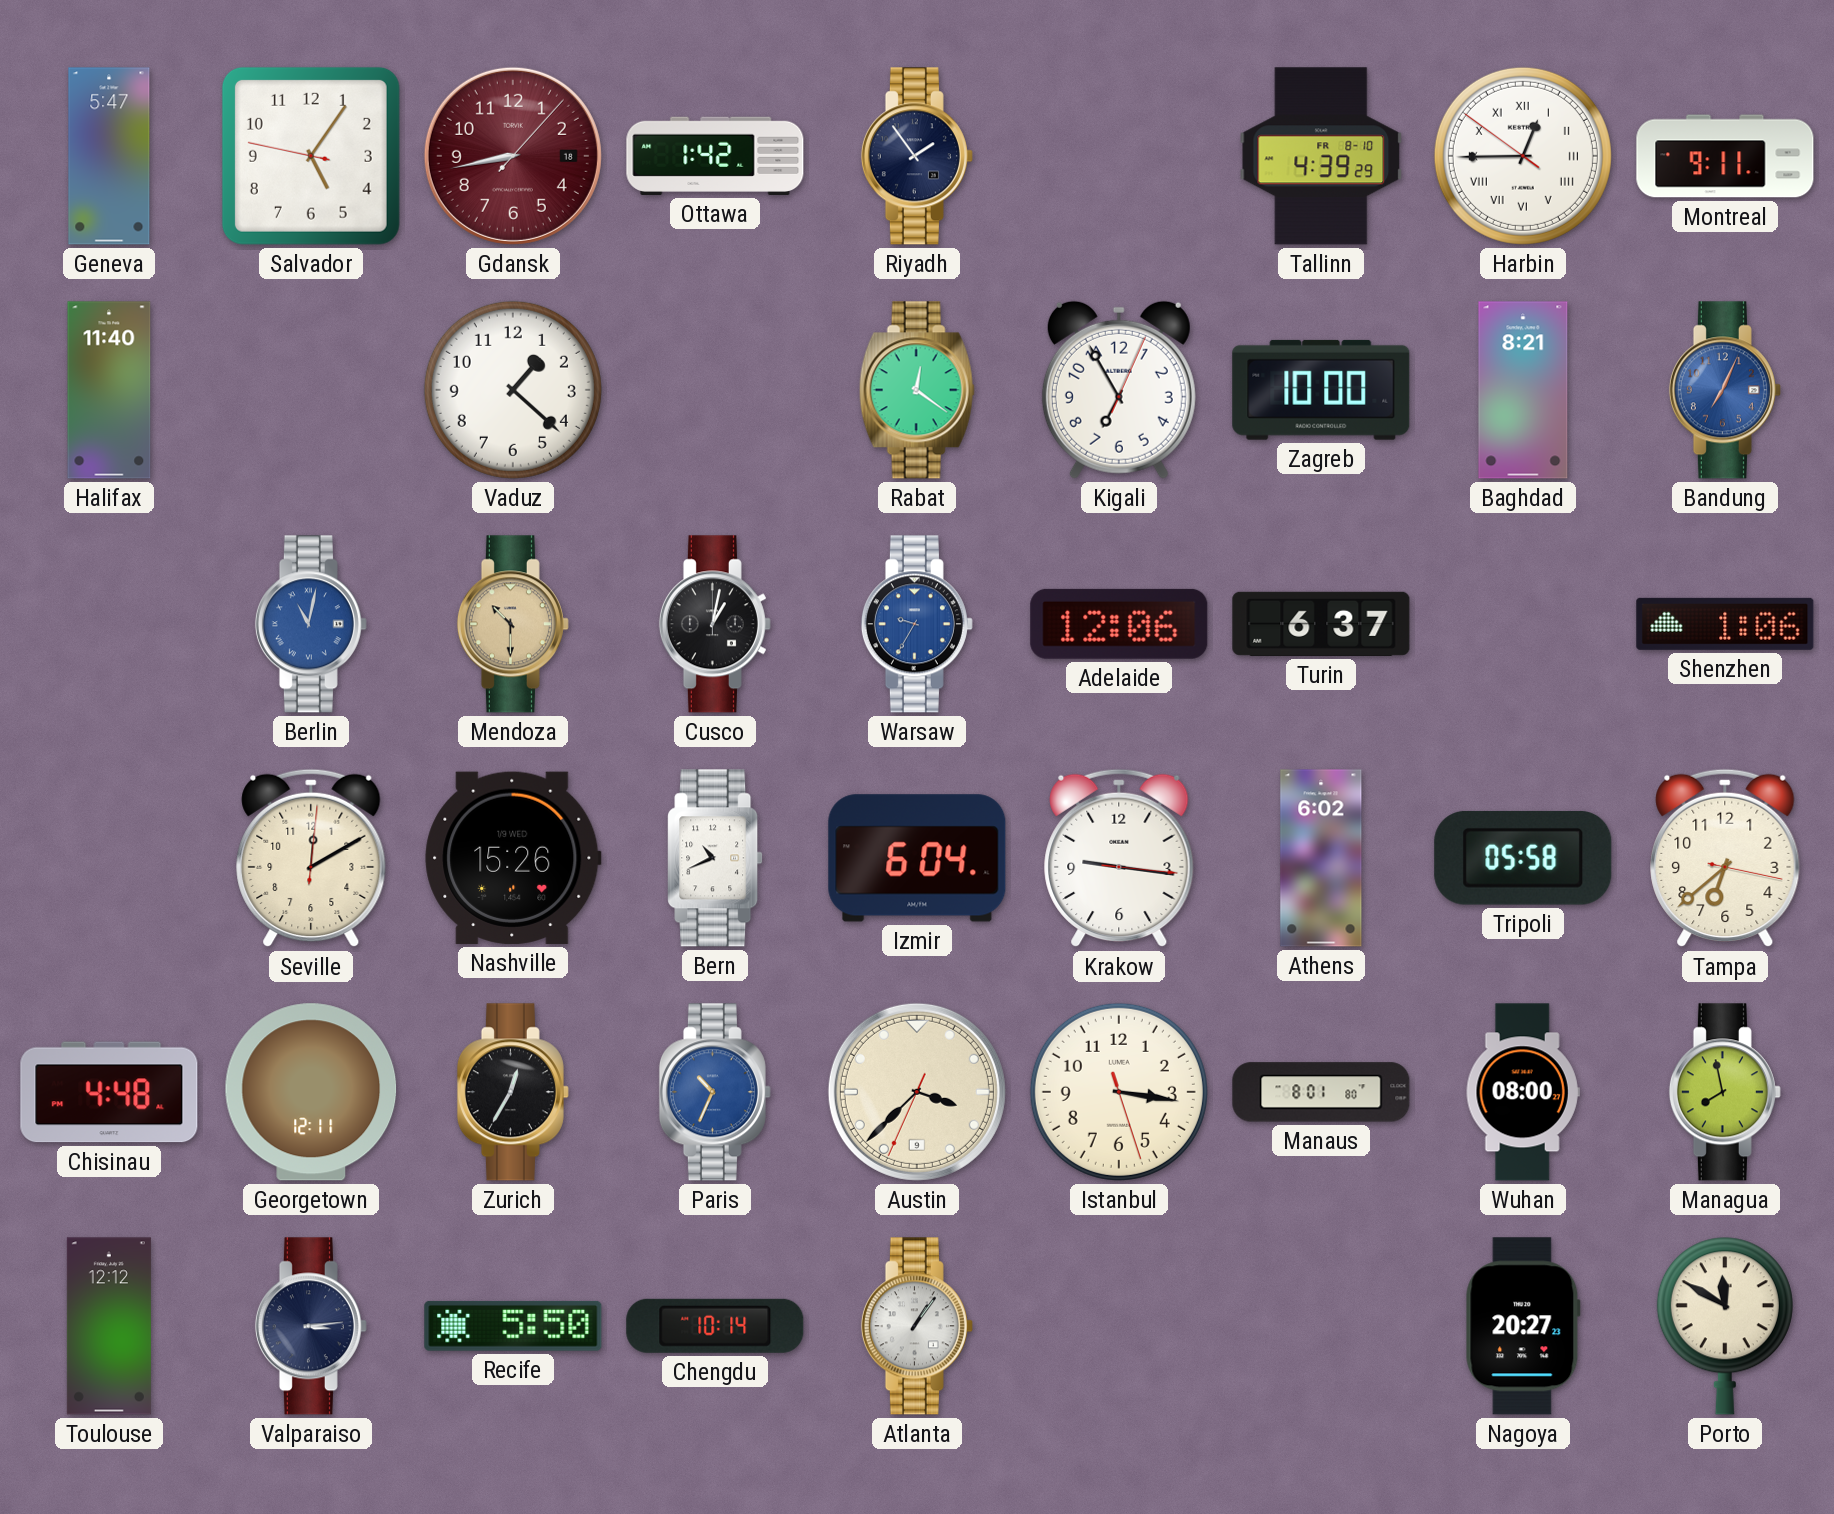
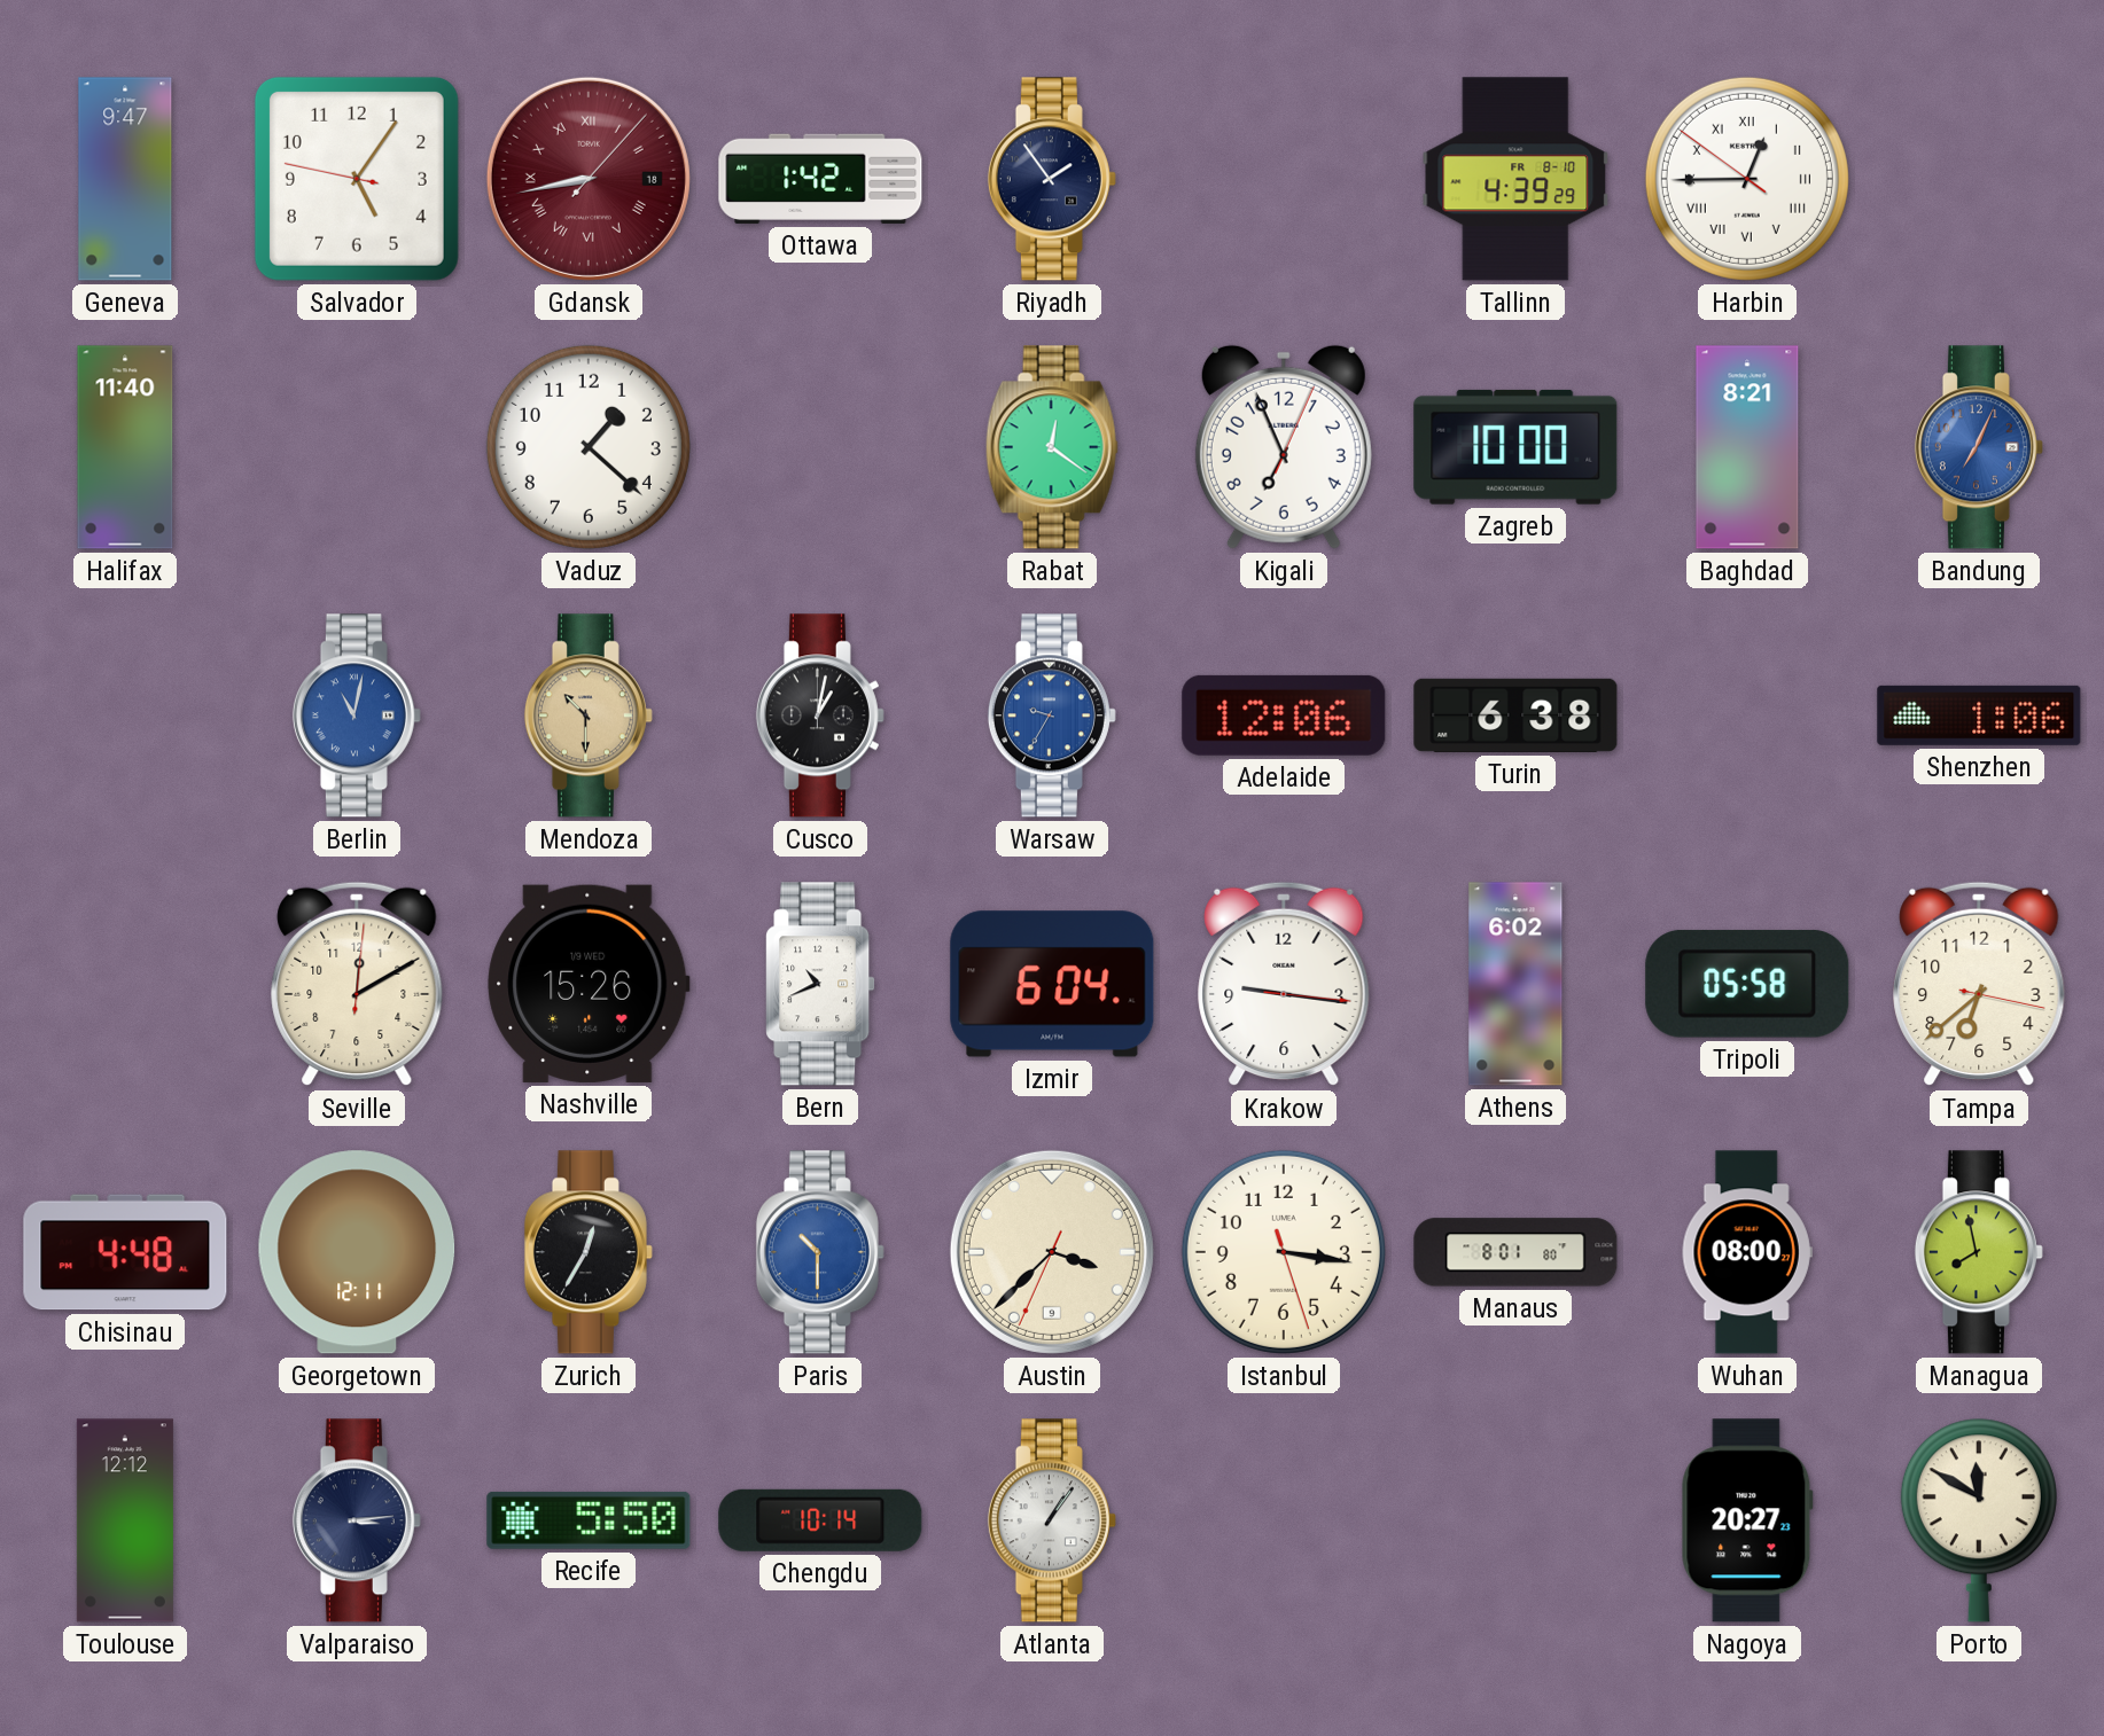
Geneva: 5:47 -> 9:47
Gdansk numerals: Arabic -> Roman
Montreal: 9:11 -> none
Kigali: 6:55 -> 6:56
Turin: 6:37 -> 6:38
Paris: 10:34 -> 10:30
